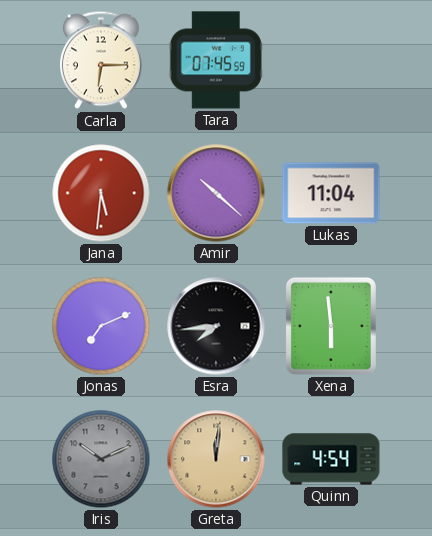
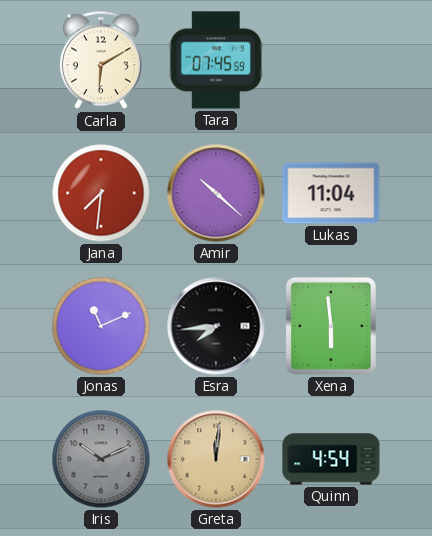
Carla: 6:15 -> 6:10
Jana: 5:31 -> 7:31
Jonas: 7:11 -> 11:11
